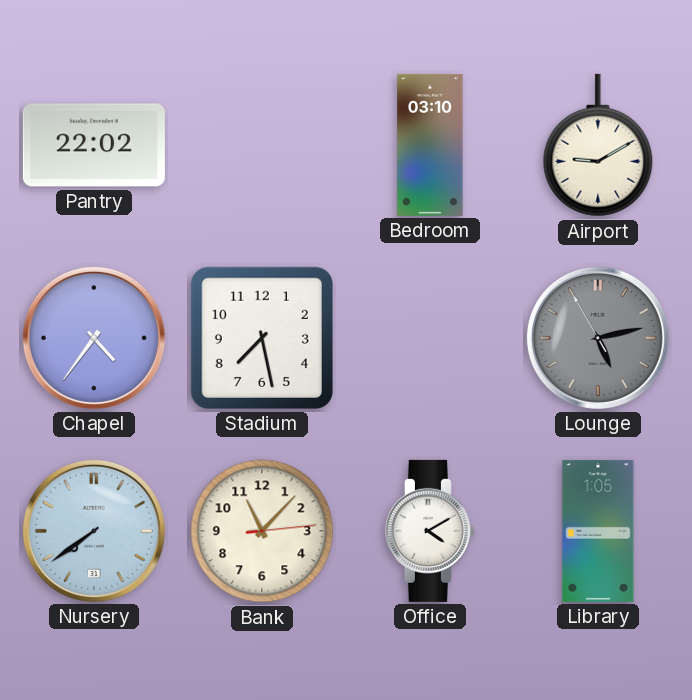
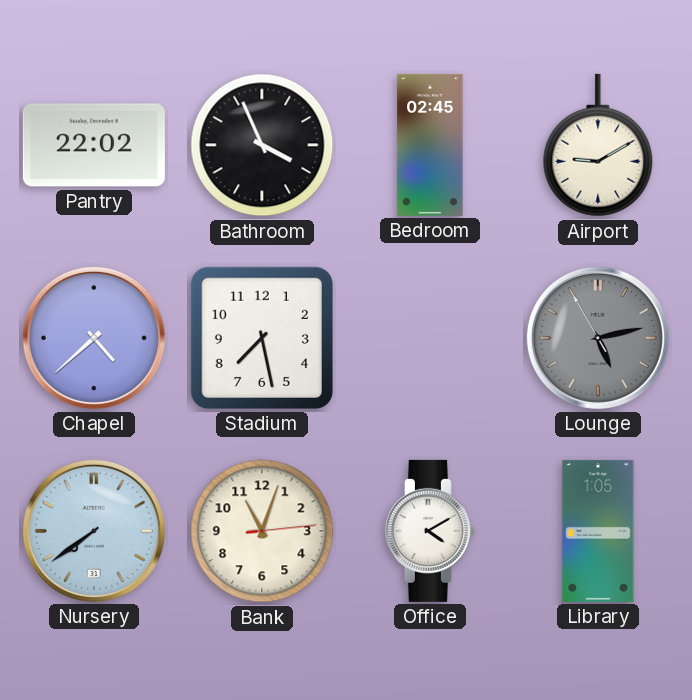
Bathroom: none -> 3:56
Bedroom: 03:10 -> 02:45
Chapel: 4:36 -> 4:38
Bank: 11:07 -> 11:03
